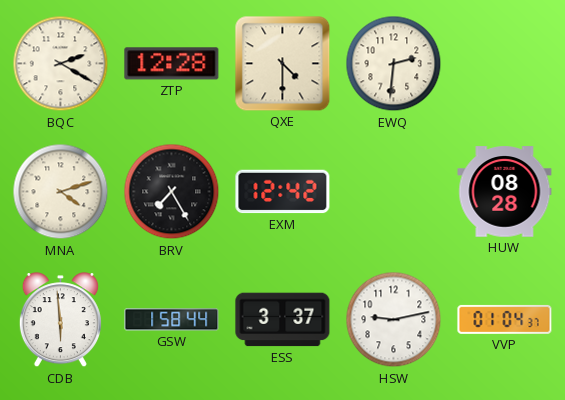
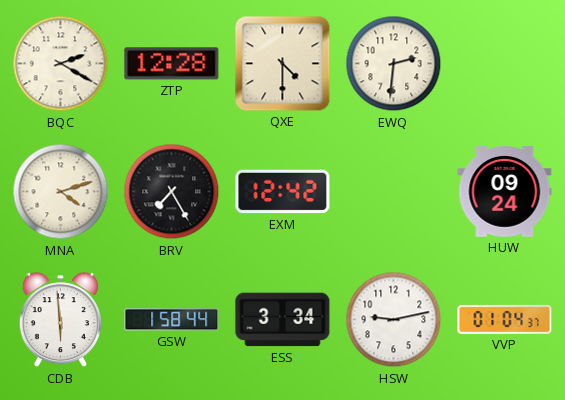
HUW: 08:28 -> 09:24
ESS: 3:37 -> 3:34
